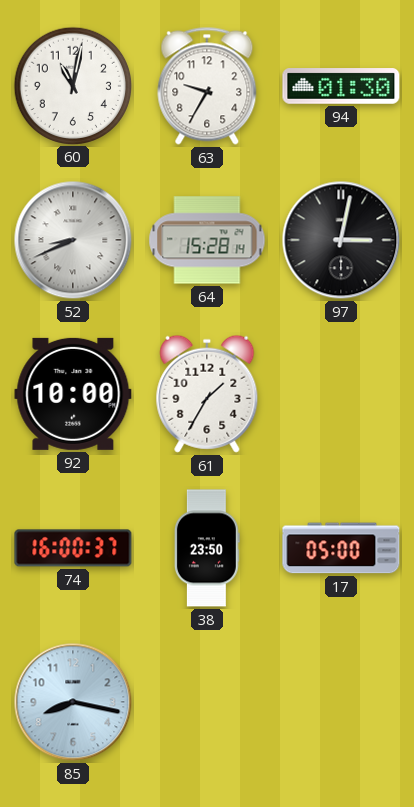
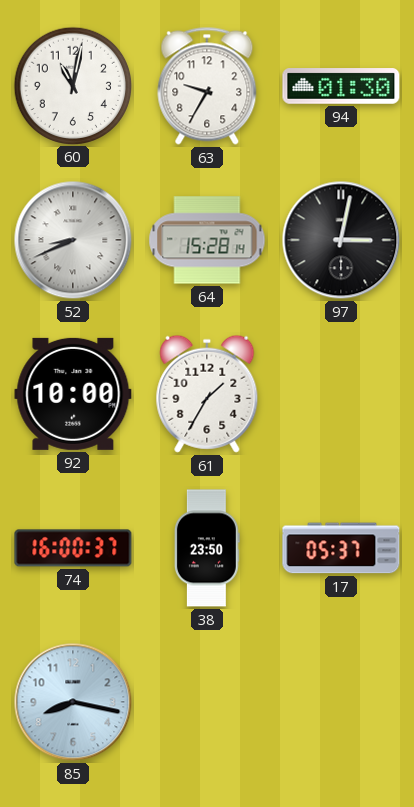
17: 05:00 -> 05:37
